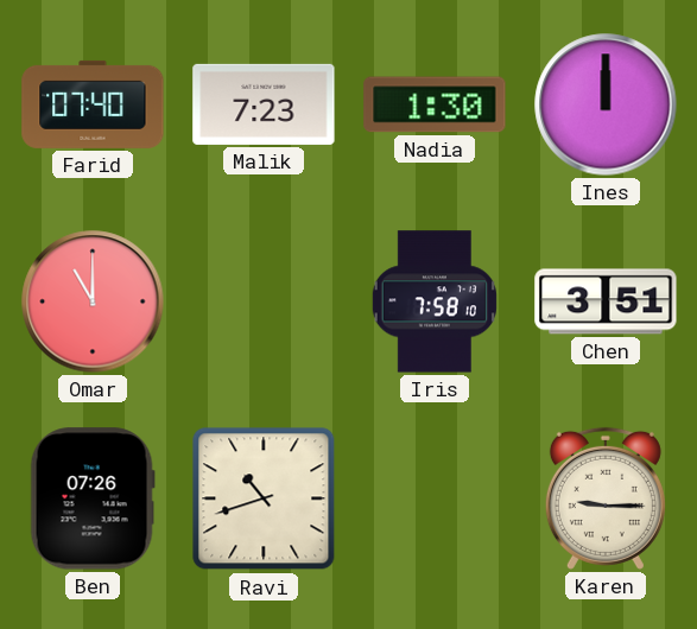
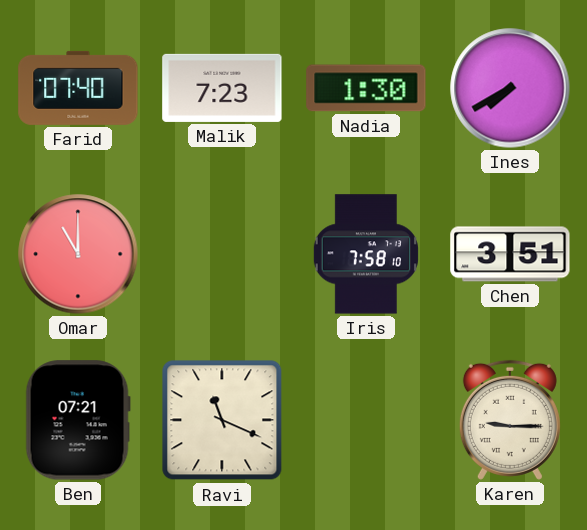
Ines: 12:00 -> 7:40
Ben: 07:26 -> 07:21
Ravi: 10:42 -> 11:19
